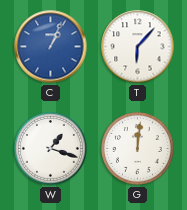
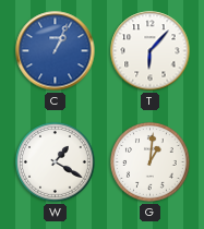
W: 1:18 -> 1:20
G: 12:01 -> 1:01
